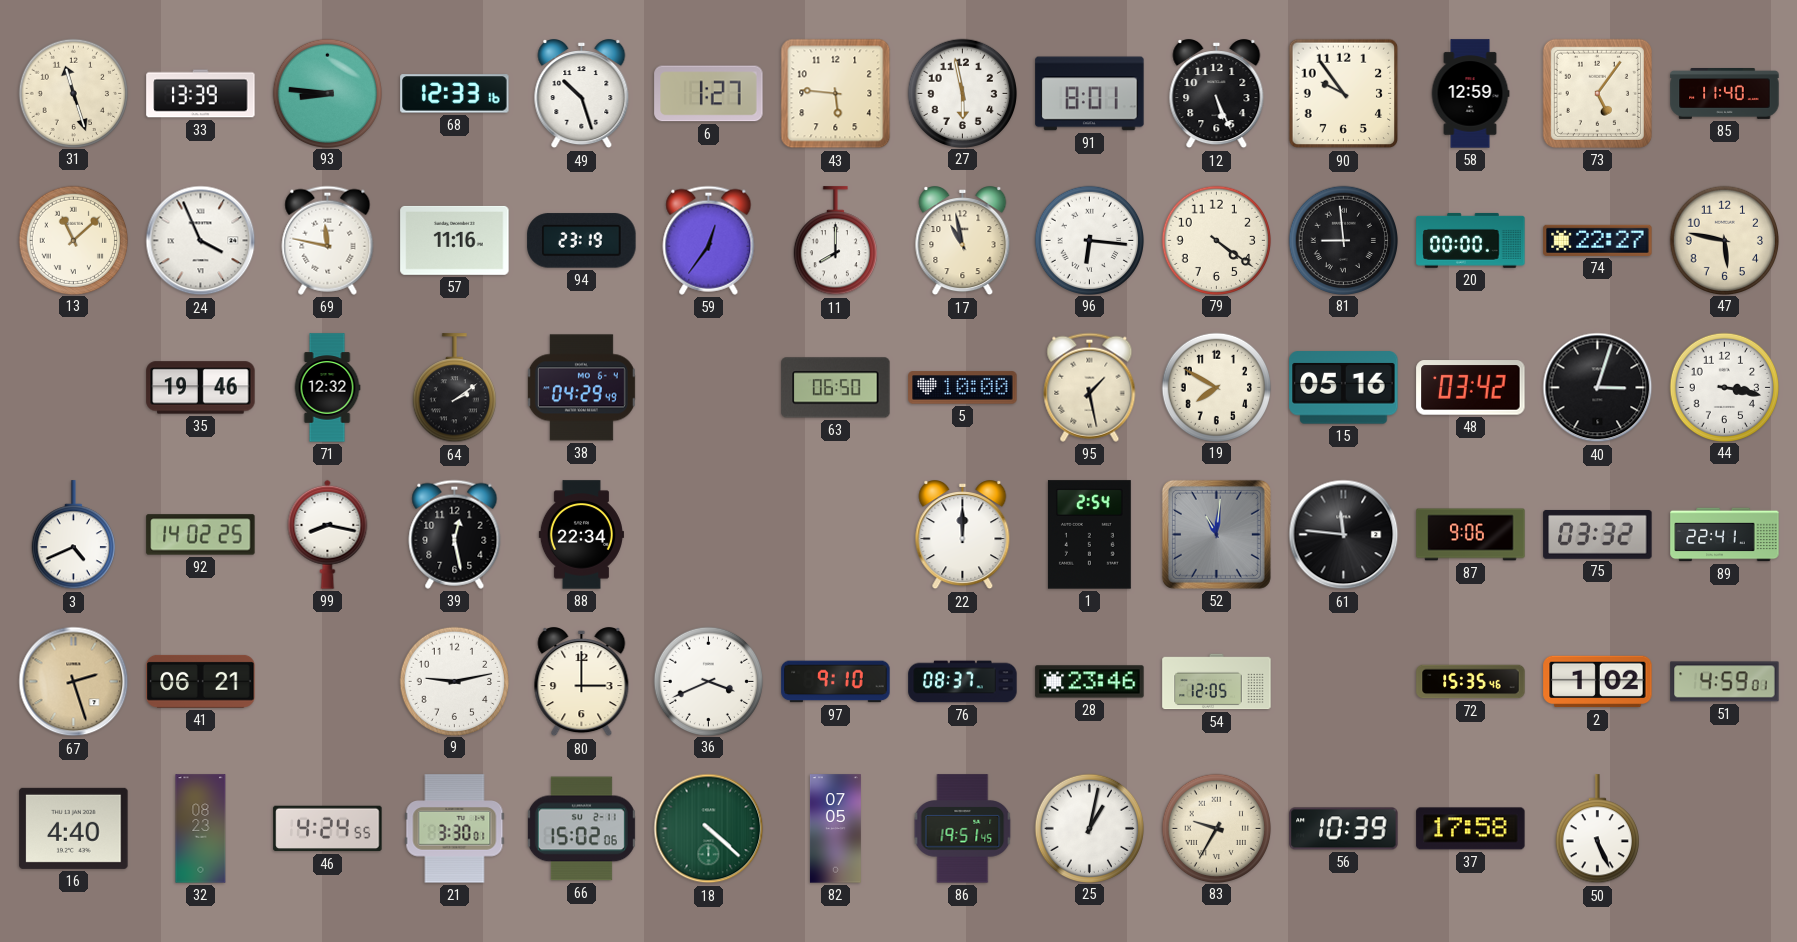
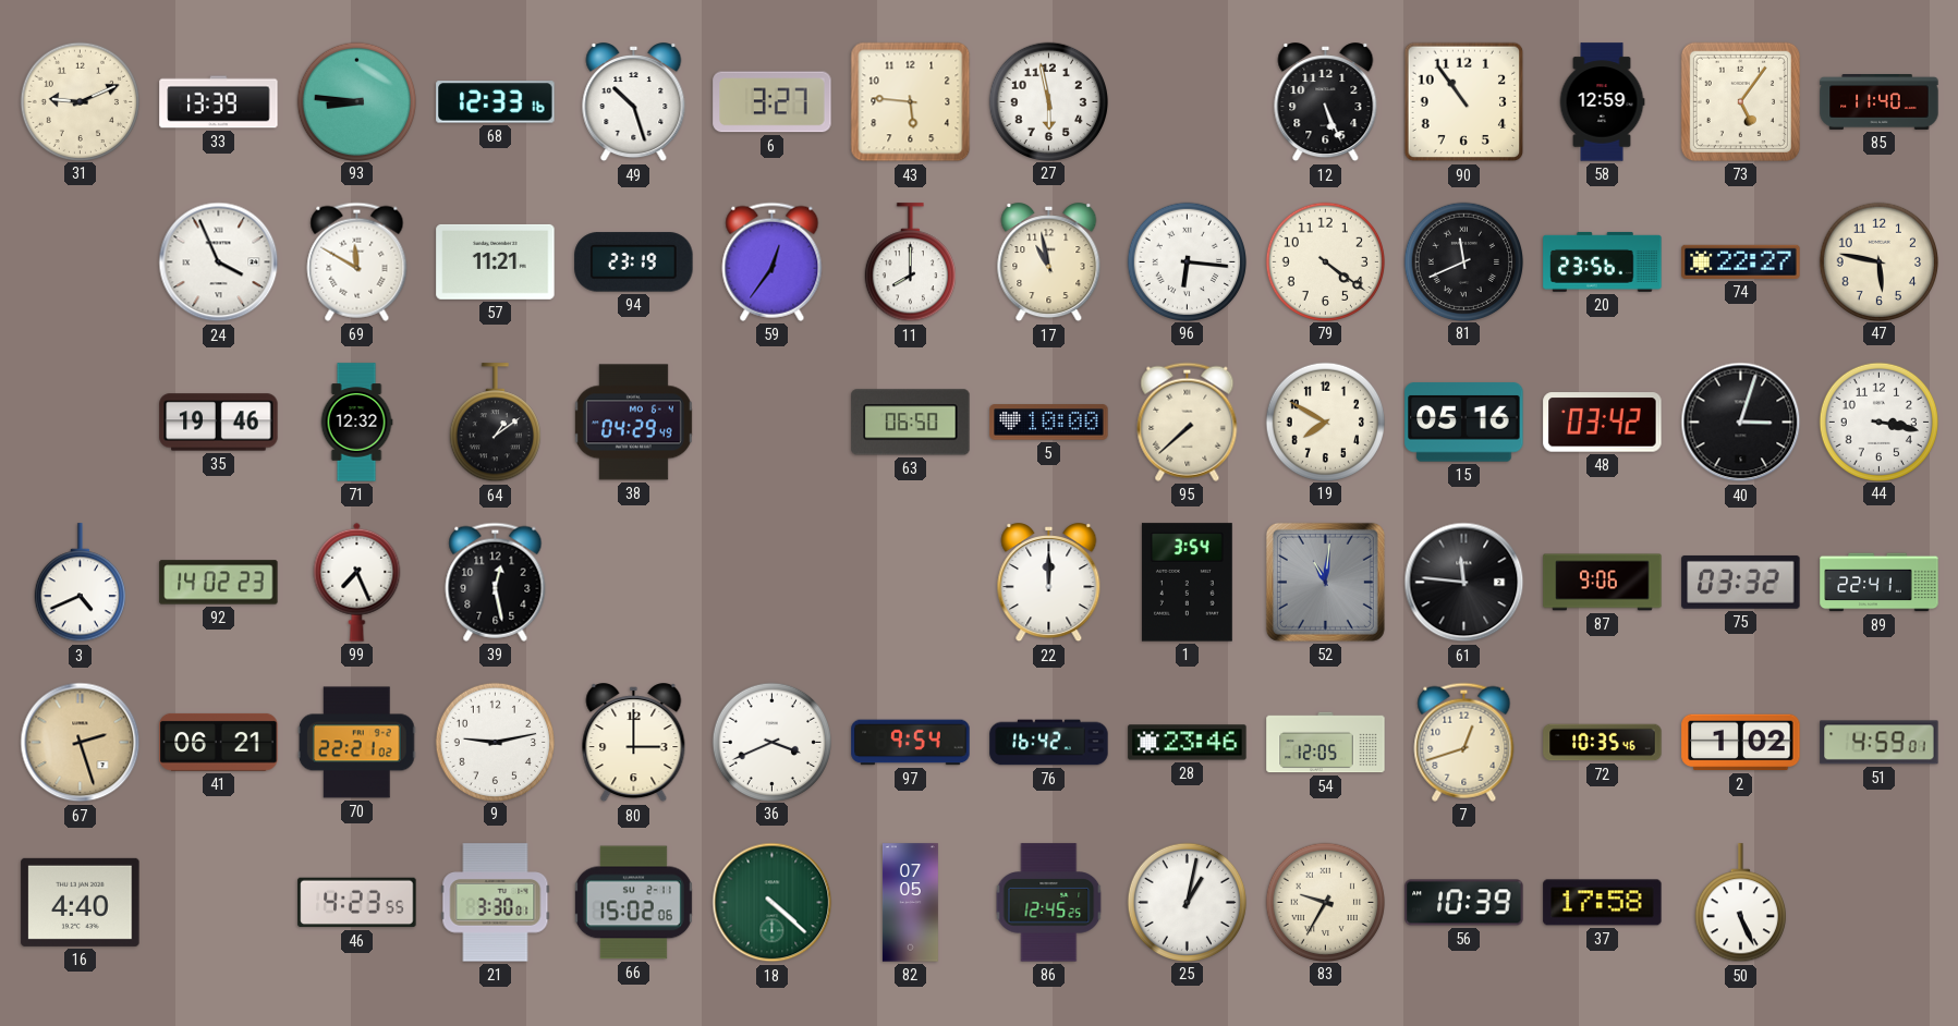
31: 11:27 -> 9:11
6: 1:27 -> 3:27
91: 8:01 -> none
90: 9:54 -> 10:54
13: 11:08 -> none
69: 11:47 -> 11:50
57: 11:16 -> 11:21
81: 8:59 -> 11:41
20: 00:00 -> 23:56
64: 2:09 -> 1:09
95: 1:28 -> 7:38
92: 14:02:25 -> 14:02:23
99: 8:17 -> 7:26
88: 22:34 -> none
1: 2:54 -> 3:54
70: none -> 22:21
97: 9:10 -> 9:54
76: 08:37 -> 16:42
7: none -> 12:42
72: 15:35 -> 10:35
32: 08:23 -> none
46: 4:24 -> 4:23
86: 19:51 -> 12:45
